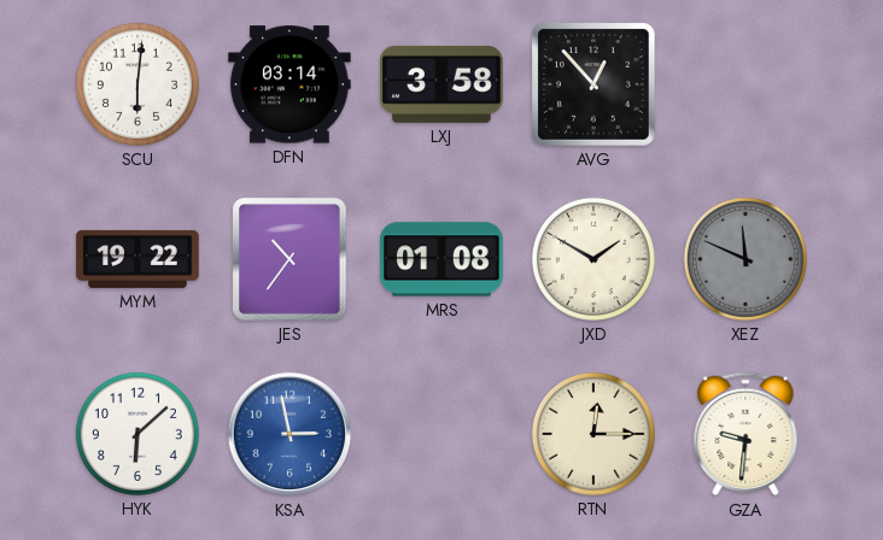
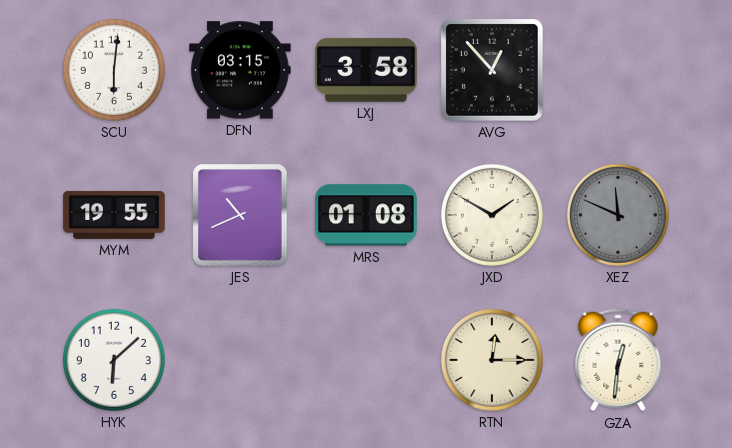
DFN: 03:14 -> 03:15
MYM: 19:22 -> 19:55
JES: 10:36 -> 10:41
KSA: 2:58 -> none
GZA: 9:31 -> 12:31
